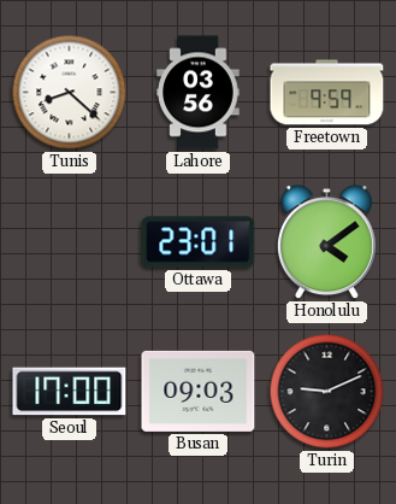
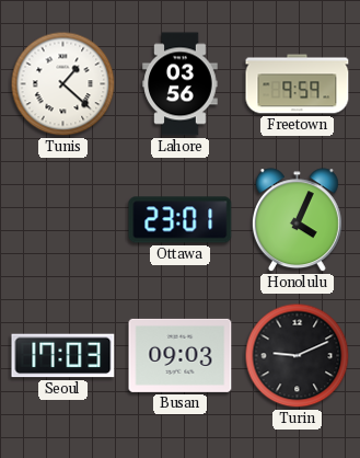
Tunis: 8:22 -> 1:22
Honolulu: 4:09 -> 4:04
Seoul: 17:00 -> 17:03
